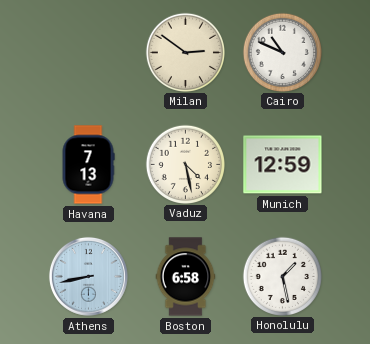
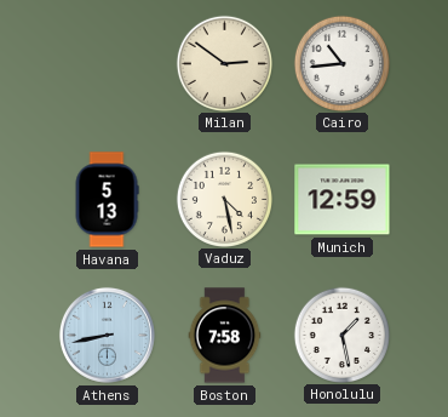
Cairo: 10:49 -> 10:44
Havana: 7:13 -> 5:13
Boston: 6:58 -> 7:58
